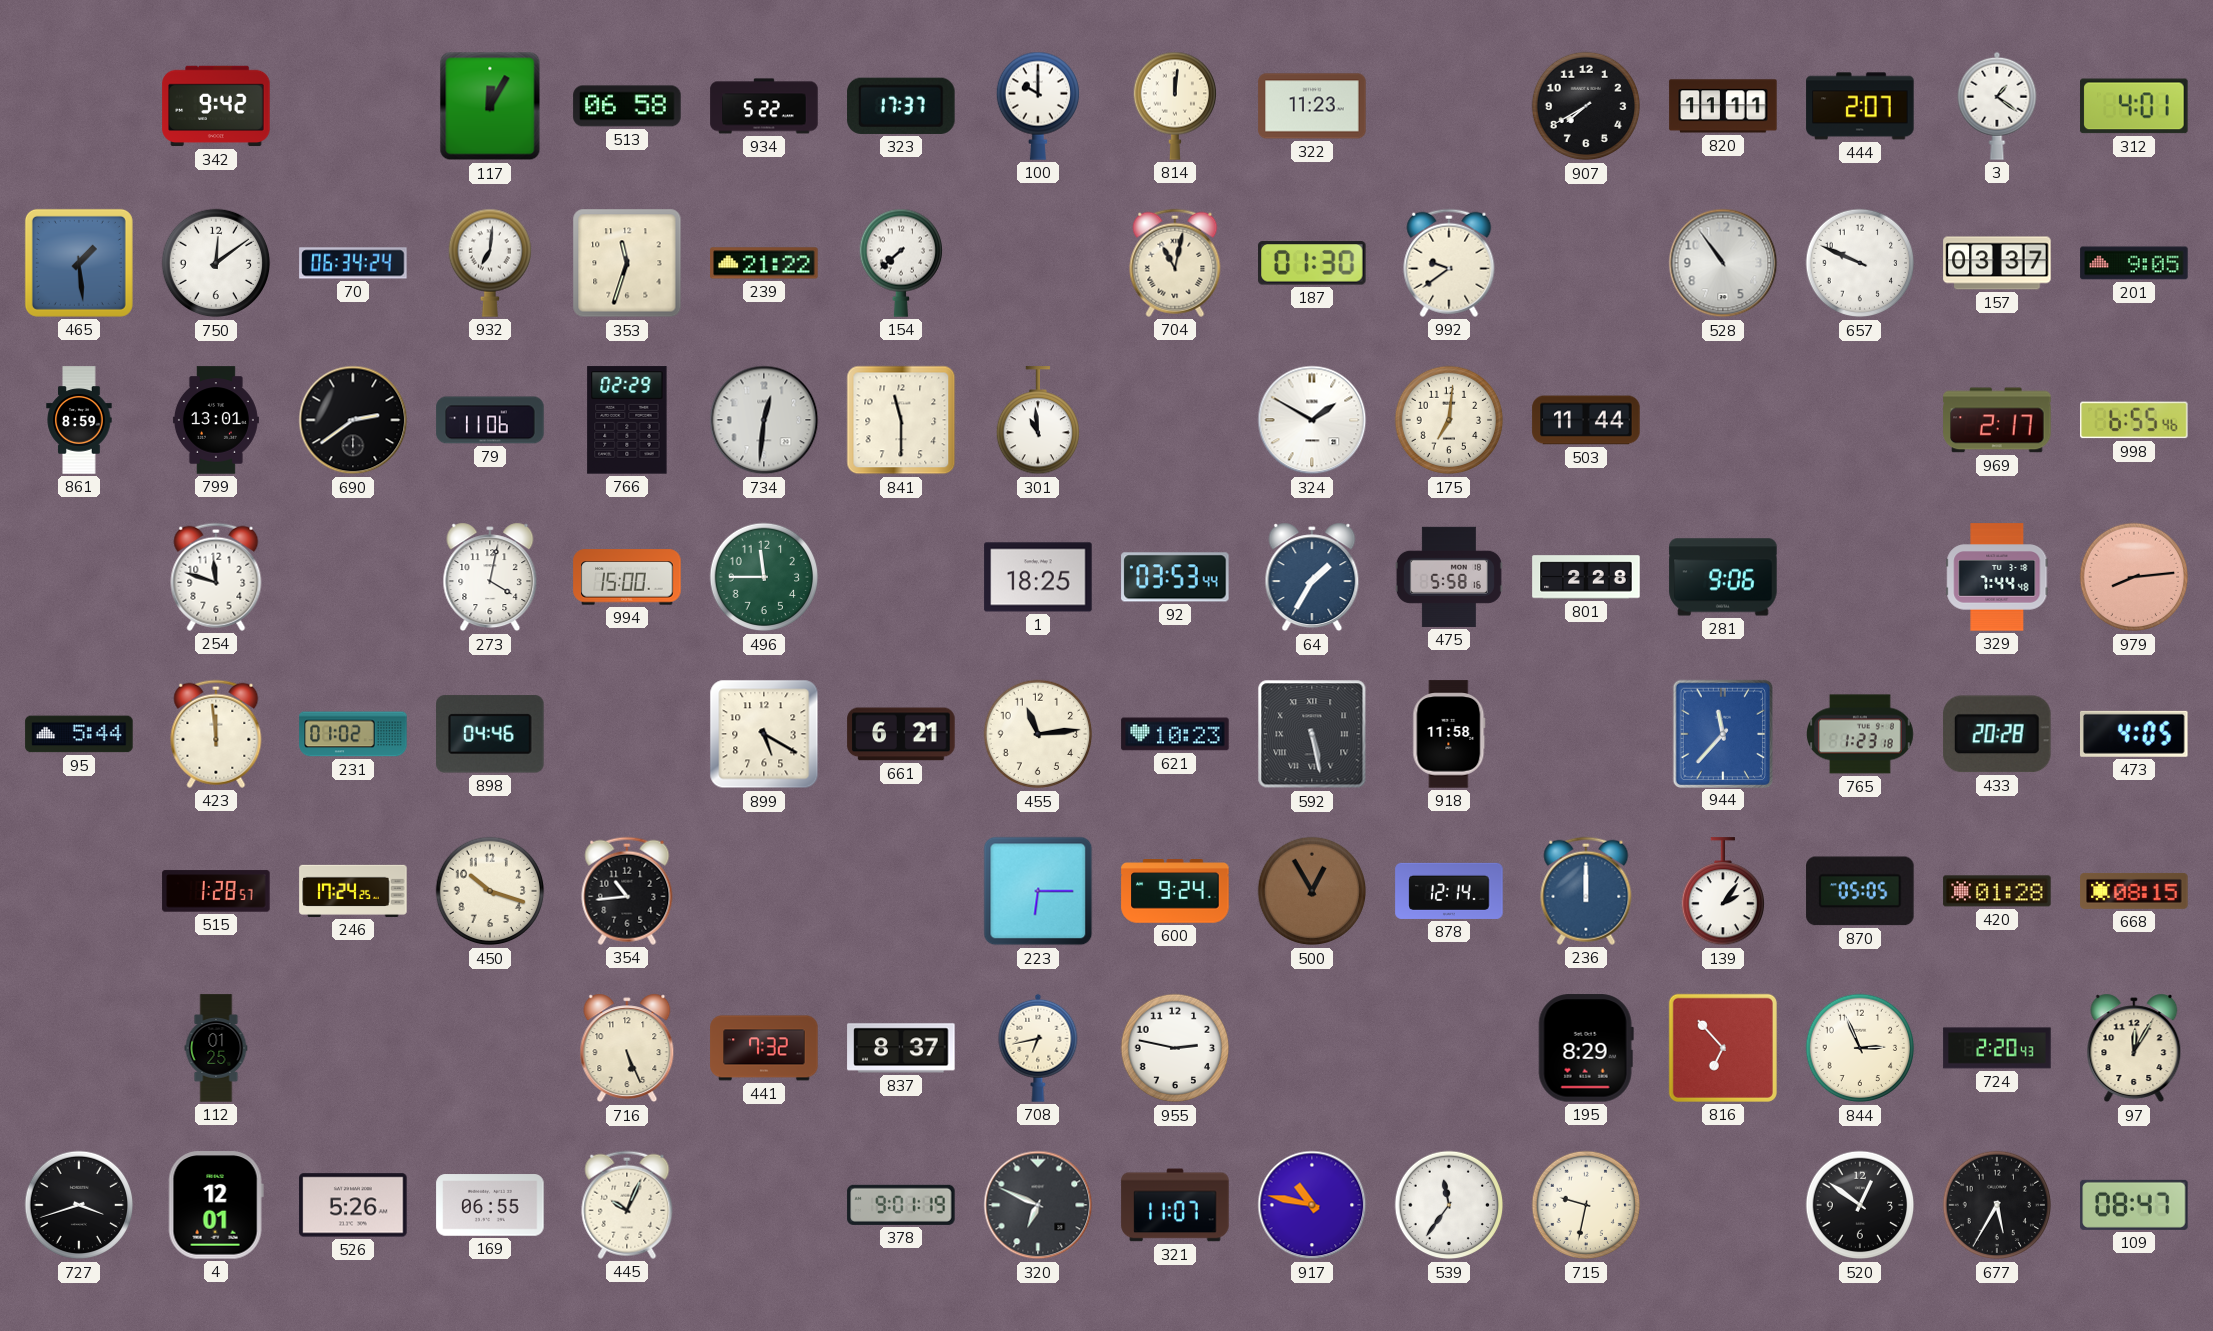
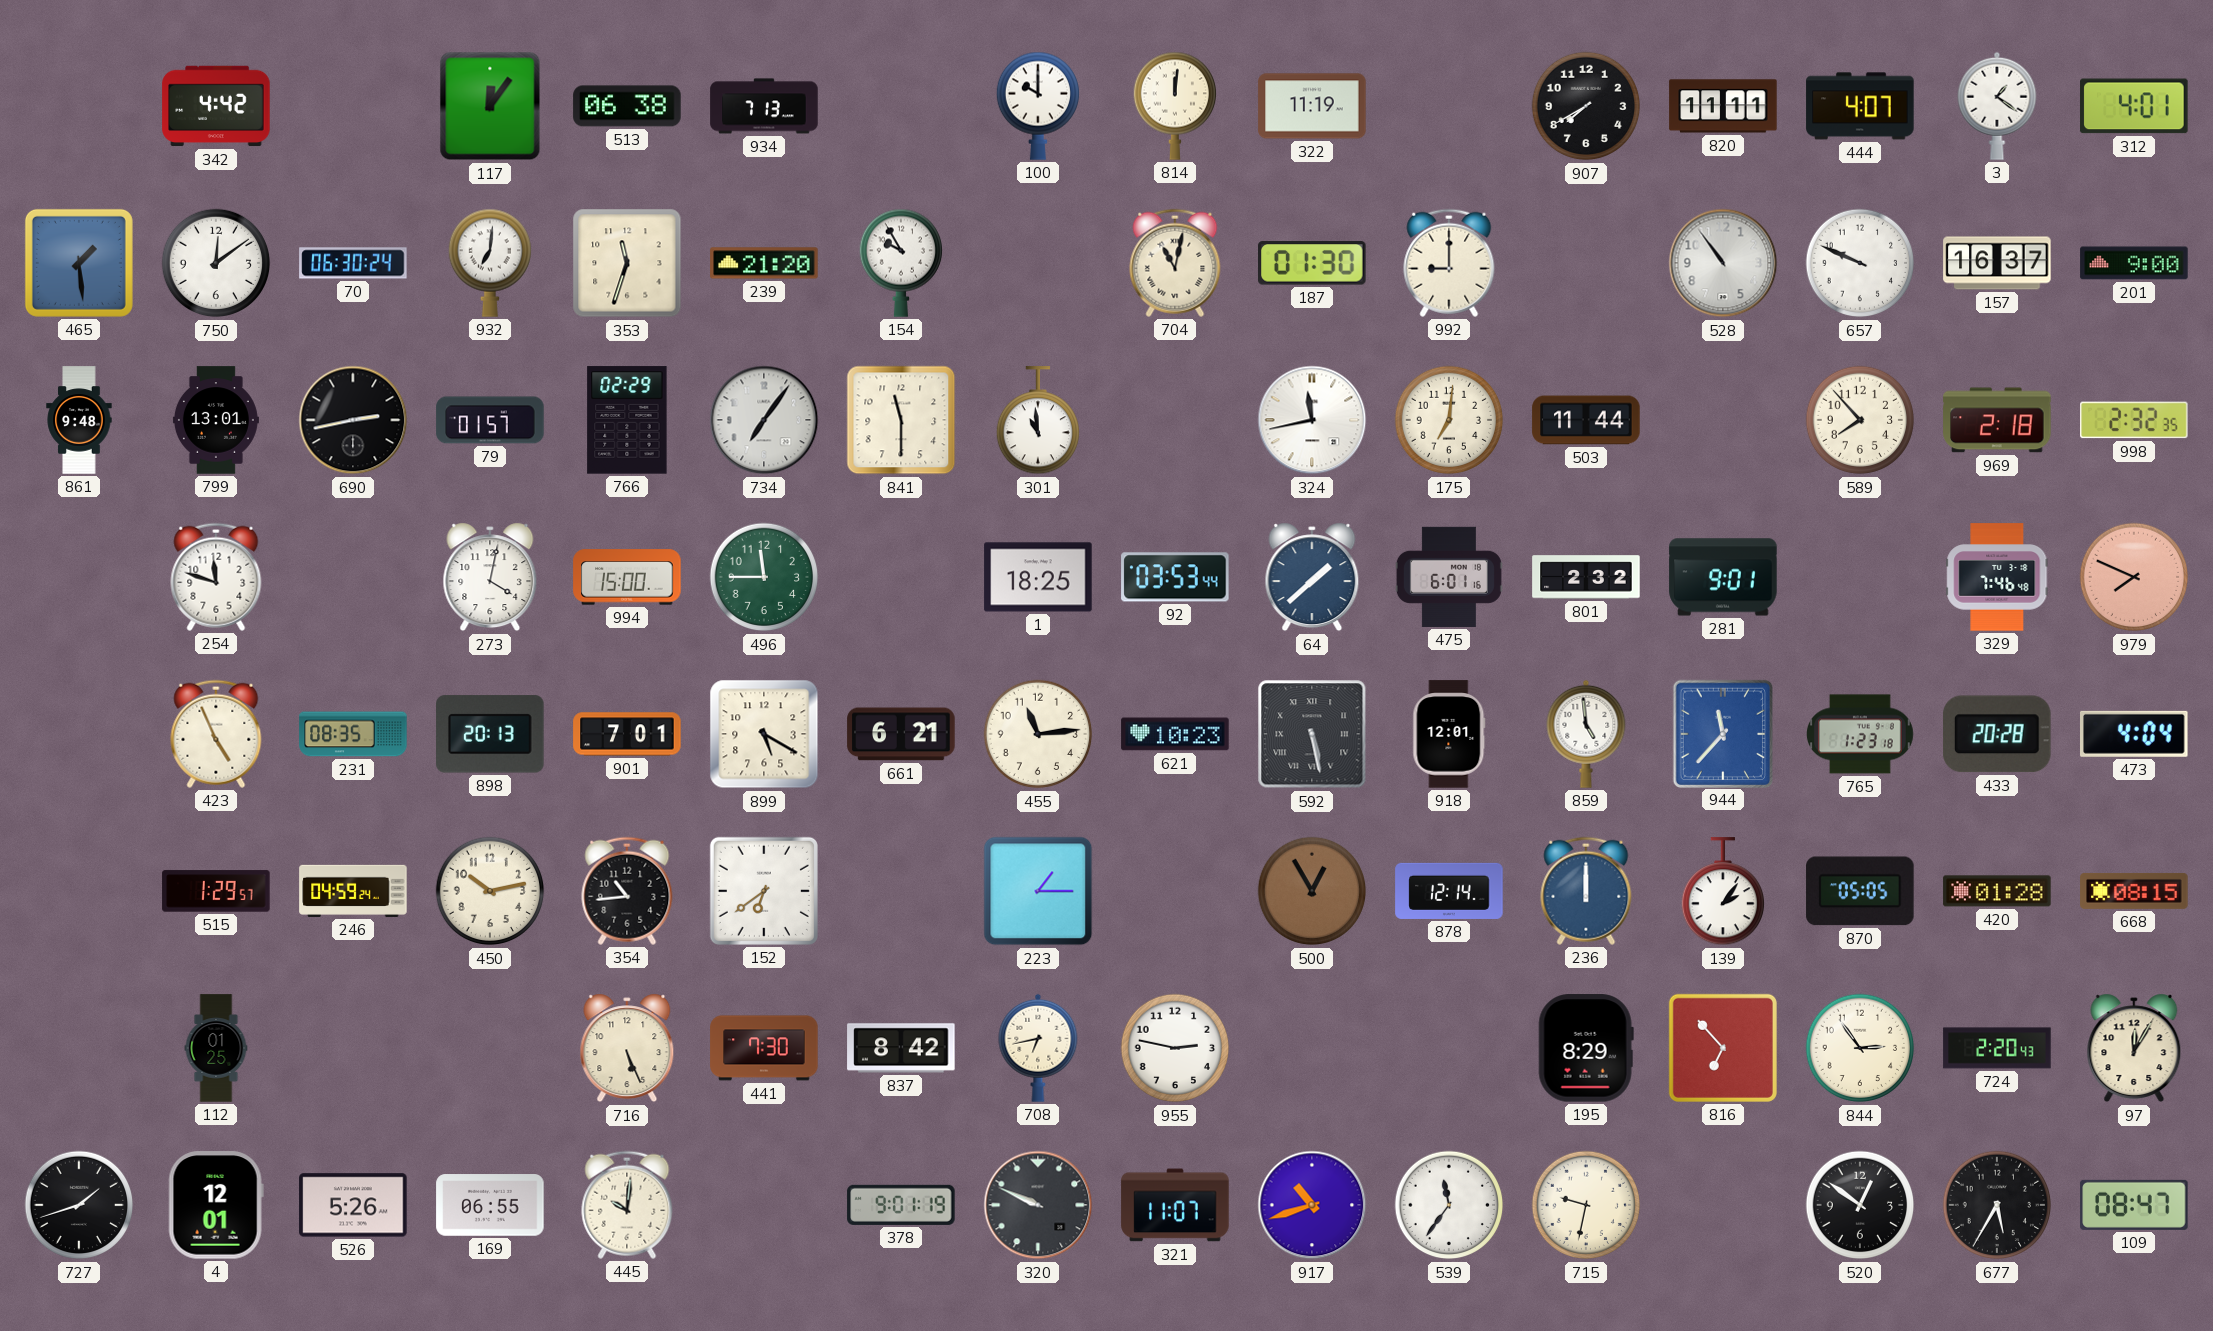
342: 9:42 -> 4:42
117: 12:05 -> 12:06
513: 06:58 -> 06:38
934: 5:22 -> 7:13
323: 17:37 -> none
322: 11:23 -> 11:19
444: 2:07 -> 4:07
70: 06:34 -> 06:30
239: 21:22 -> 21:20
154: 7:38 -> 9:55
992: 9:39 -> 9:00
157: 03:37 -> 16:37
201: 9:05 -> 9:00
861: 8:59 -> 9:48
690: 2:39 -> 2:43
79: 11:06 -> 01:57
734: 12:31 -> 7:06
324: 1:50 -> 11:43
589: none -> 7:53
969: 2:17 -> 2:18
998: 6:55 -> 2:32
64: 1:35 -> 1:38
475: 5:58 -> 6:01
801: 2:28 -> 2:32
281: 9:06 -> 9:01
329: 7:44 -> 7:46
979: 8:14 -> 7:49
95: 5:44 -> none
423: 11:59 -> 4:56
231: 01:02 -> 08:35
898: 04:46 -> 20:13
901: none -> 7:01
918: 11:58 -> 12:01
859: none -> 4:59
473: 4:05 -> 4:04
515: 1:28 -> 1:29
246: 17:24 -> 04:59
450: 10:18 -> 10:13
152: none -> 6:39
223: 6:15 -> 1:15
600: 9:24 -> none
441: 7:32 -> 7:30
837: 8:37 -> 8:42
844: 2:56 -> 2:54
727: 3:42 -> 1:42
445: 10:04 -> 10:01
320: 6:49 -> 9:49
917: 10:47 -> 10:42
